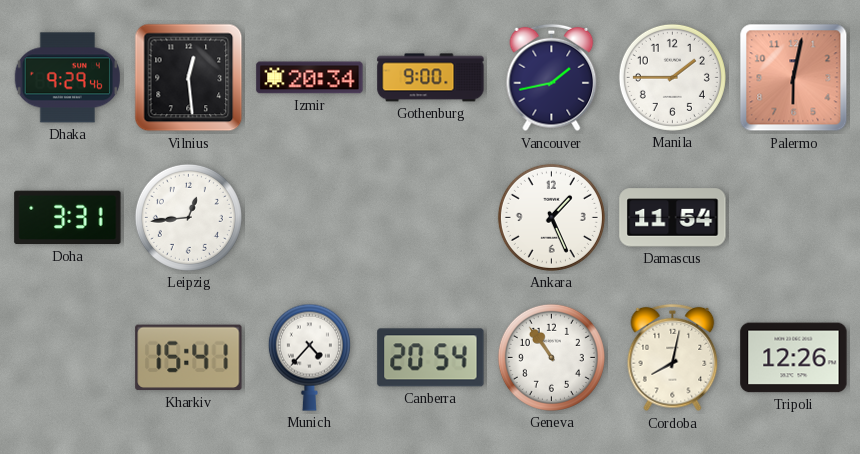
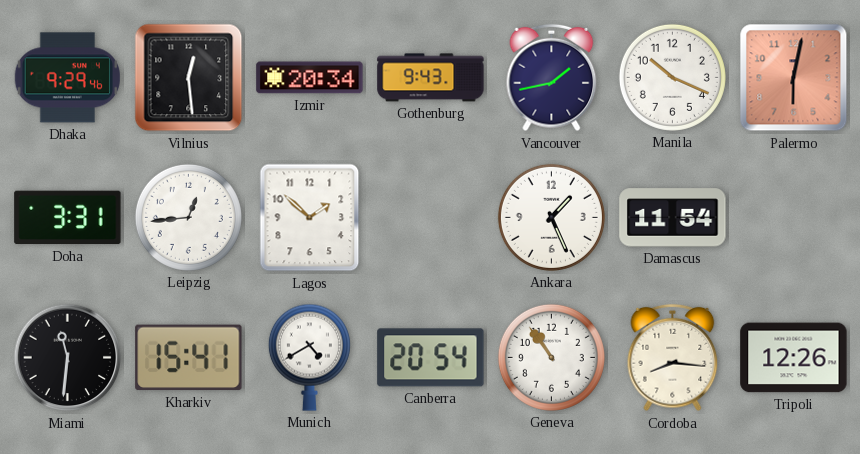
Gothenburg: 9:00 -> 9:43
Manila: 1:45 -> 10:19
Lagos: none -> 1:52
Miami: none -> 11:31
Munich: 4:37 -> 4:40
Cordoba: 8:02 -> 8:16
